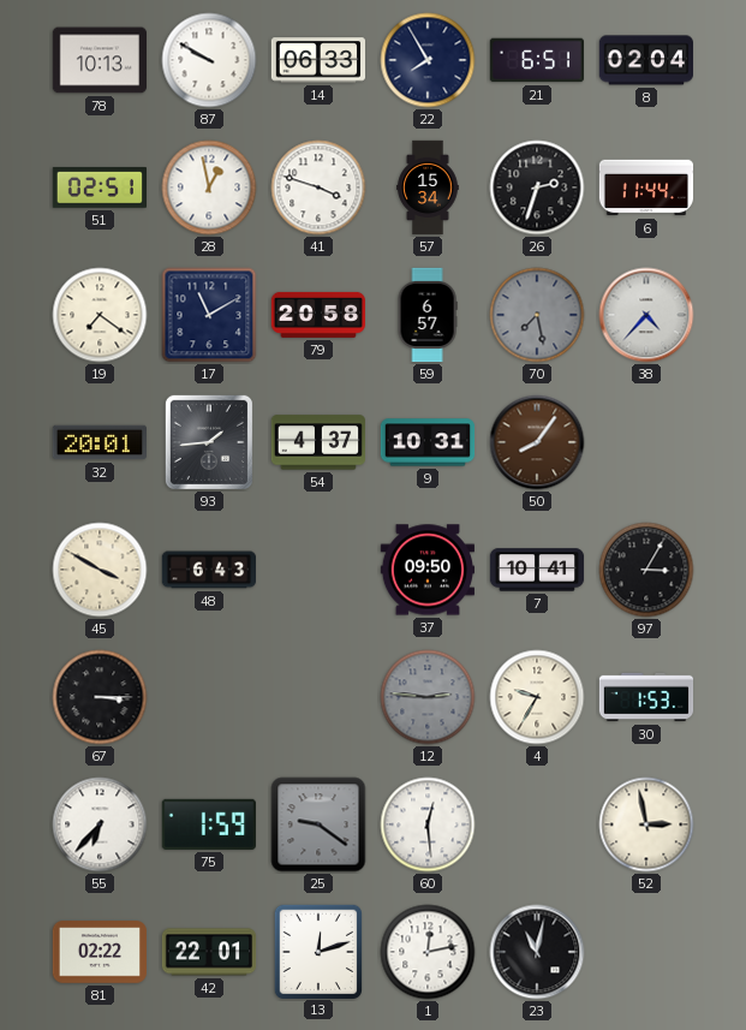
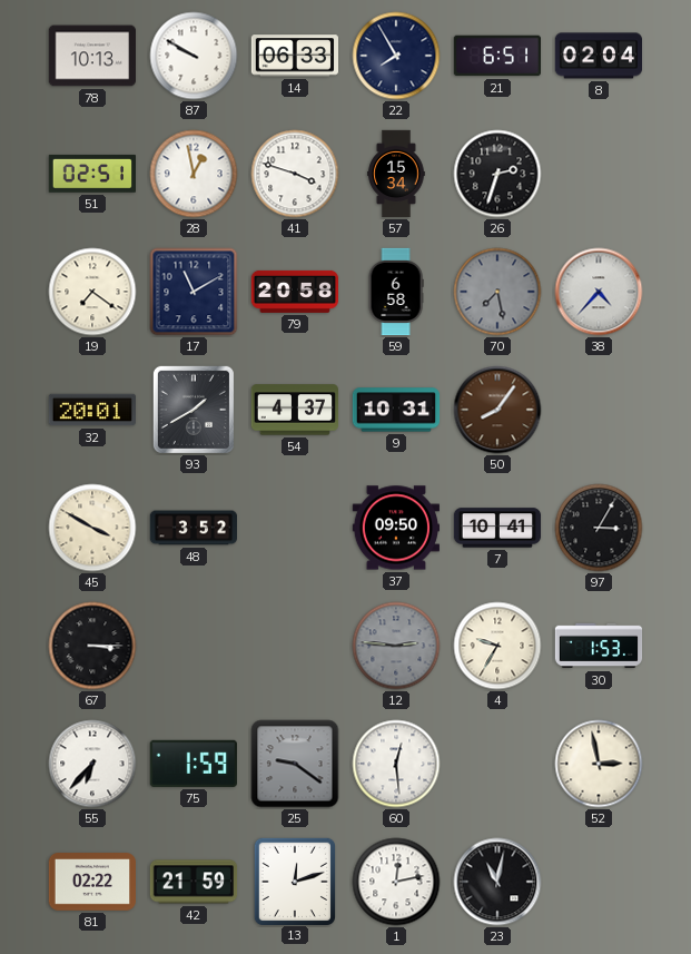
6: 11:44 -> none
59: 6:57 -> 6:58
93: 1:44 -> 1:40
48: 6:43 -> 3:52
42: 22:01 -> 21:59
